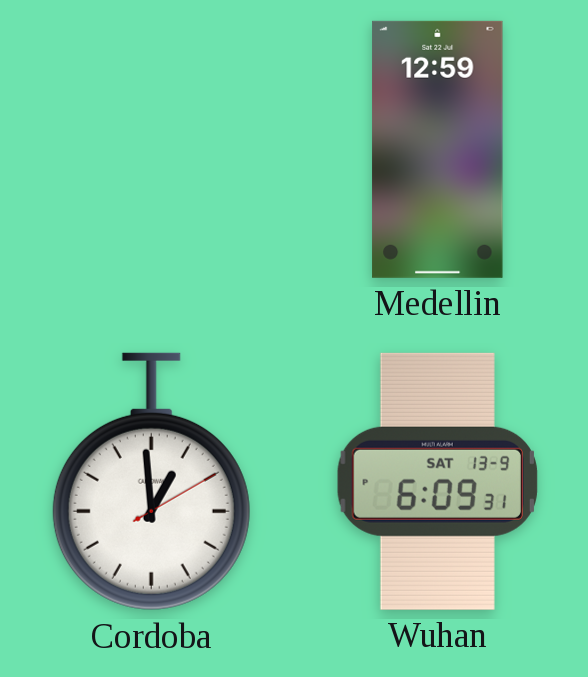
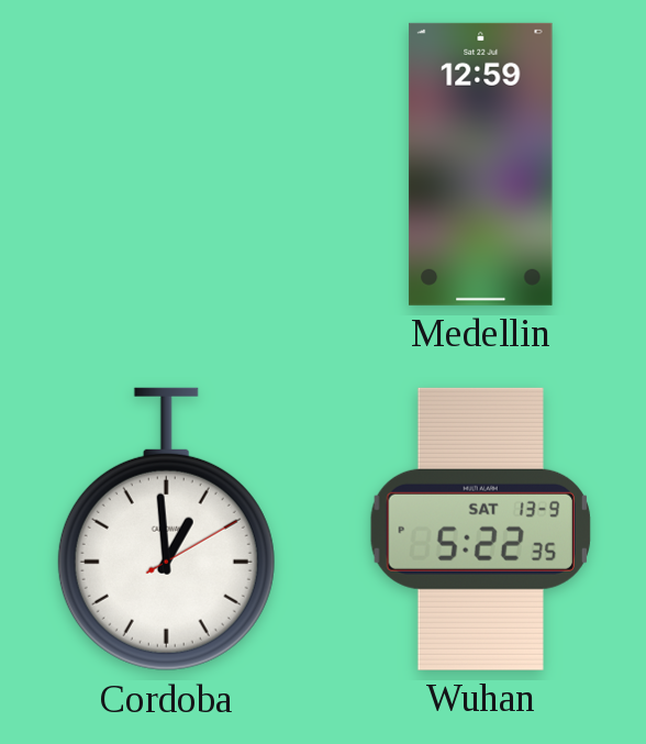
Wuhan: 6:09 -> 5:22
